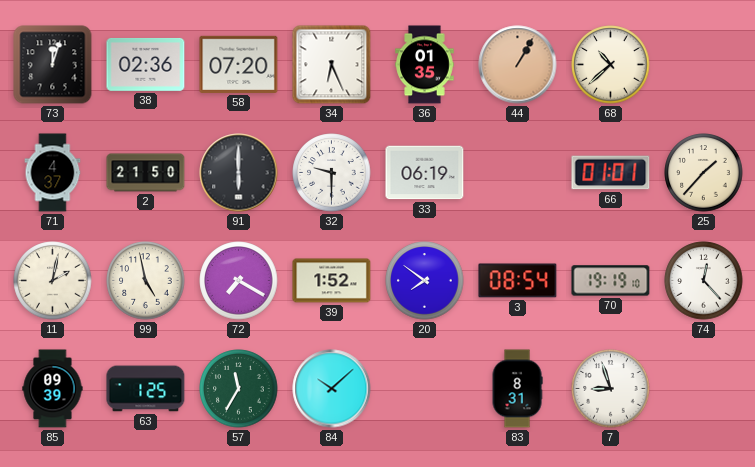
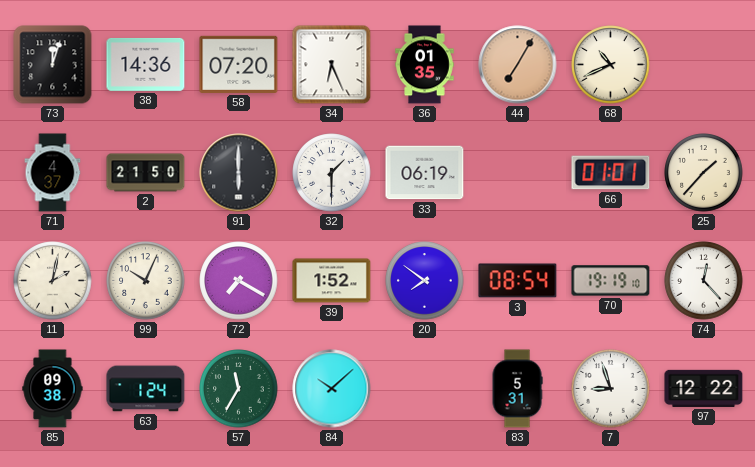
38: 02:36 -> 14:36
44: 1:05 -> 7:05
68: 10:38 -> 10:41
32: 9:30 -> 1:30
99: 4:58 -> 10:04
85: 09:39 -> 09:38
63: 1:25 -> 1:24
83: 8:31 -> 5:31
97: none -> 12:22
